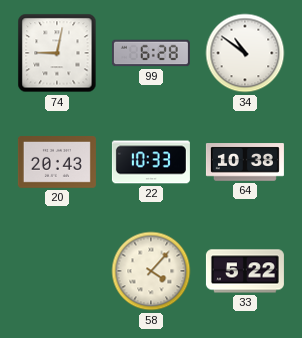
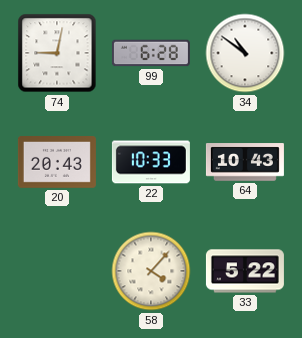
64: 10:38 -> 10:43
